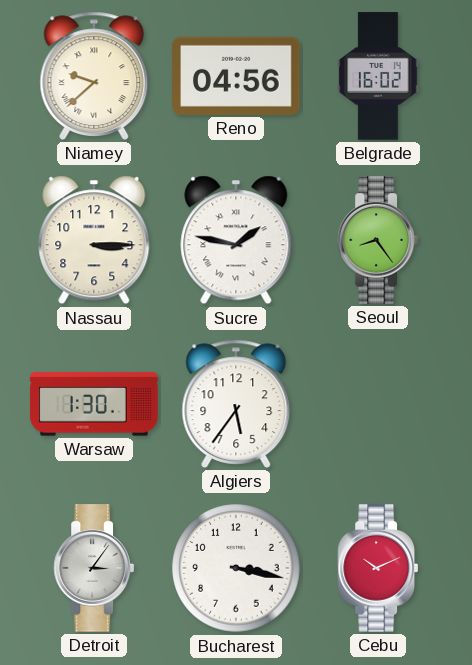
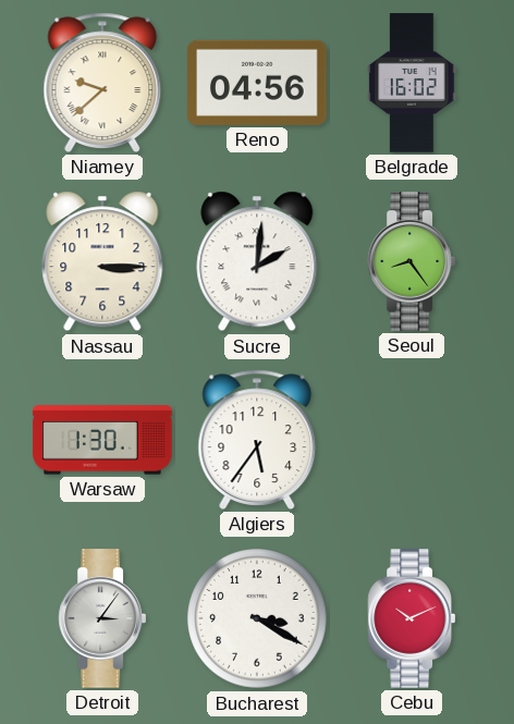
Sucre: 1:47 -> 2:01
Bucharest: 3:17 -> 3:20
